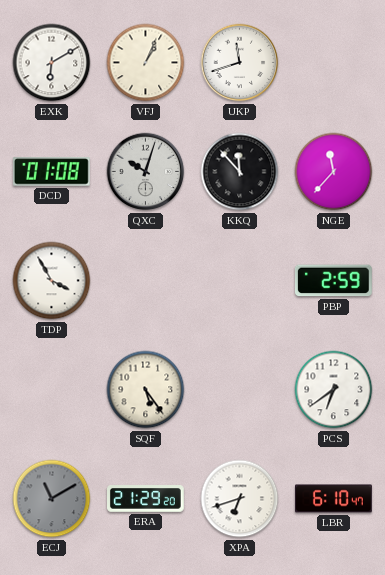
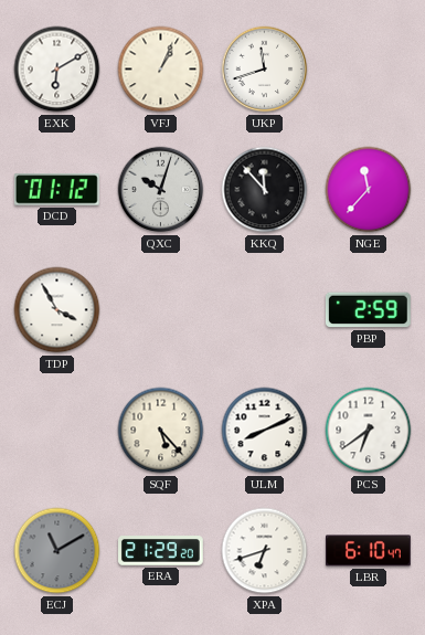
DCD: 01:08 -> 01:12
SQF: 5:24 -> 5:23
ULM: none -> 8:11
